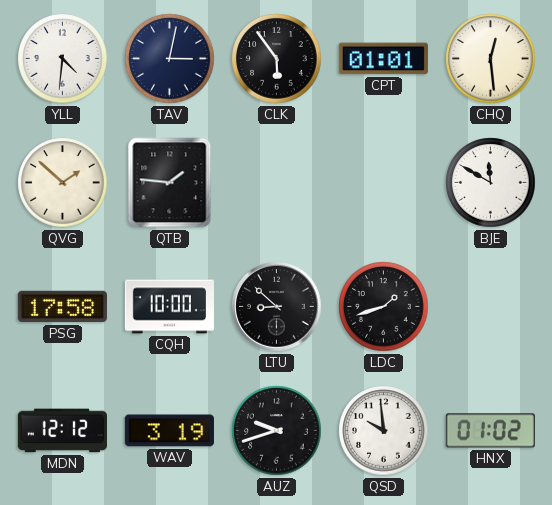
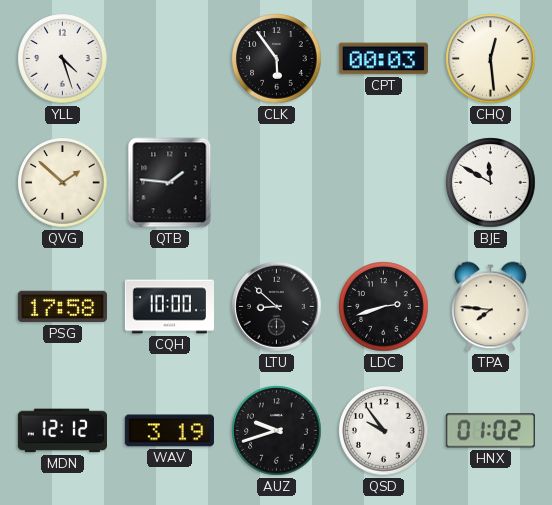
YLL: 4:31 -> 4:27
TAV: 3:02 -> none
CPT: 01:01 -> 00:03
LDC: 1:42 -> 2:42
TPA: none -> 7:46
QSD: 9:59 -> 9:54
